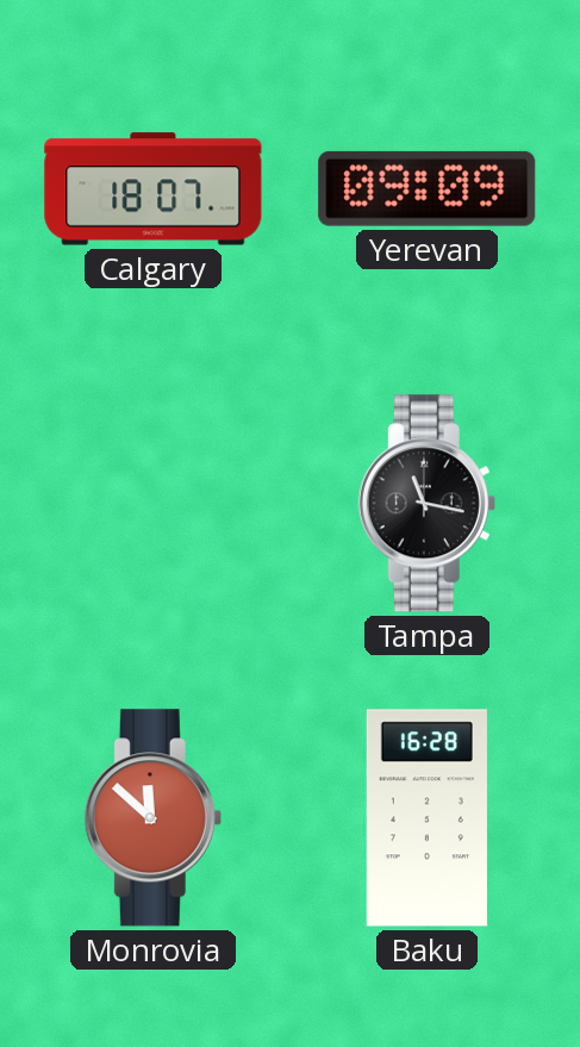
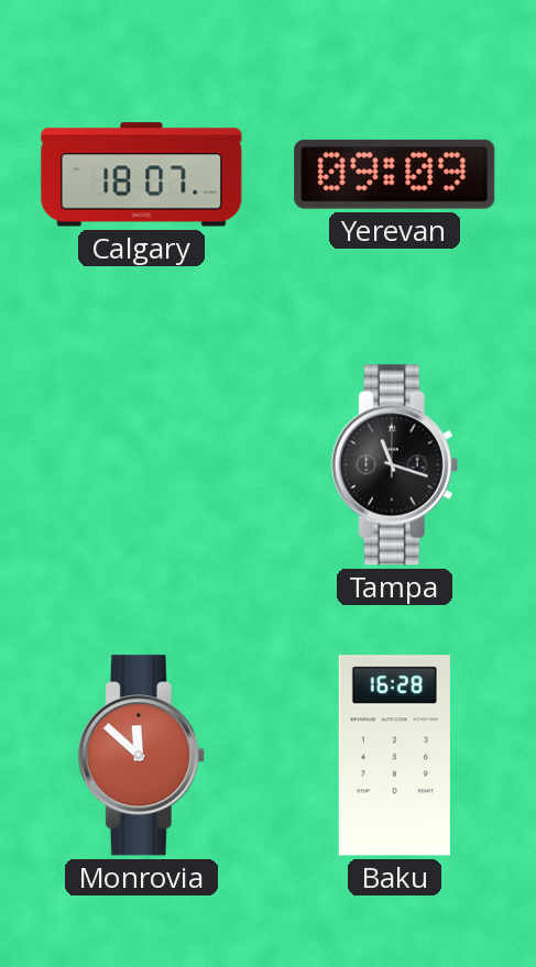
Tampa: 11:17 -> 11:18
